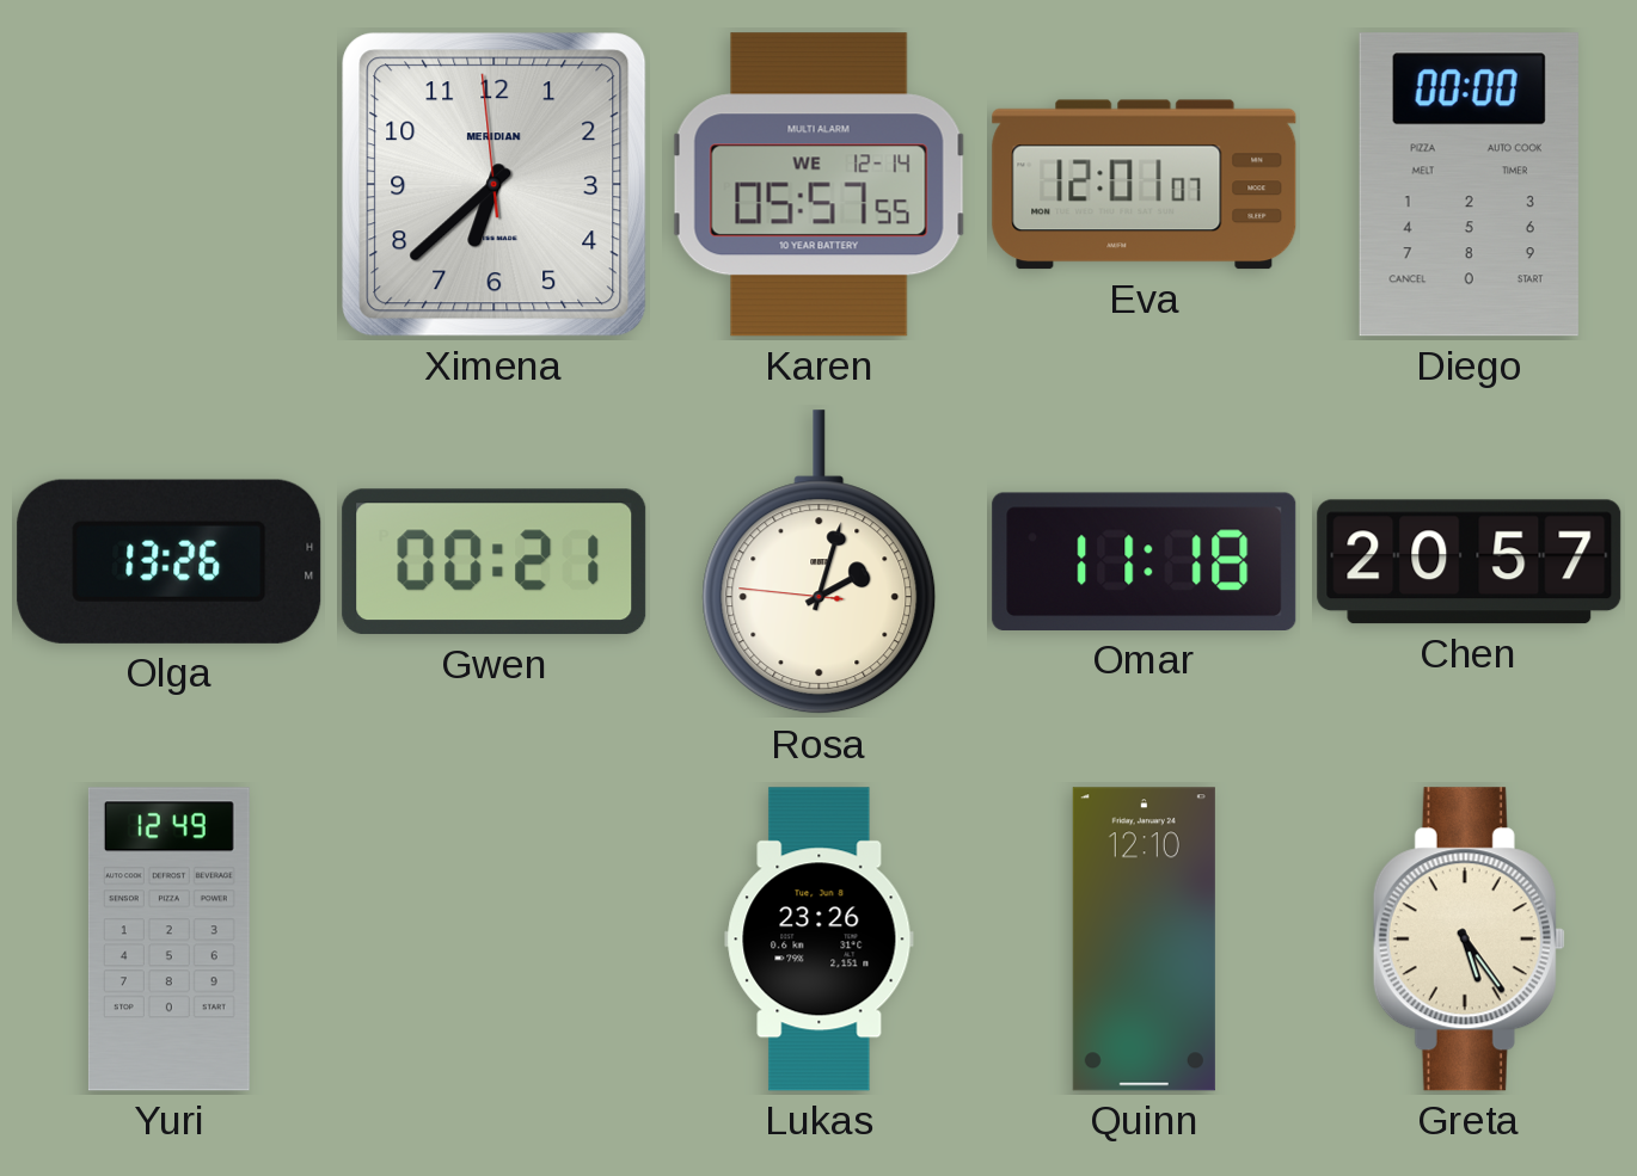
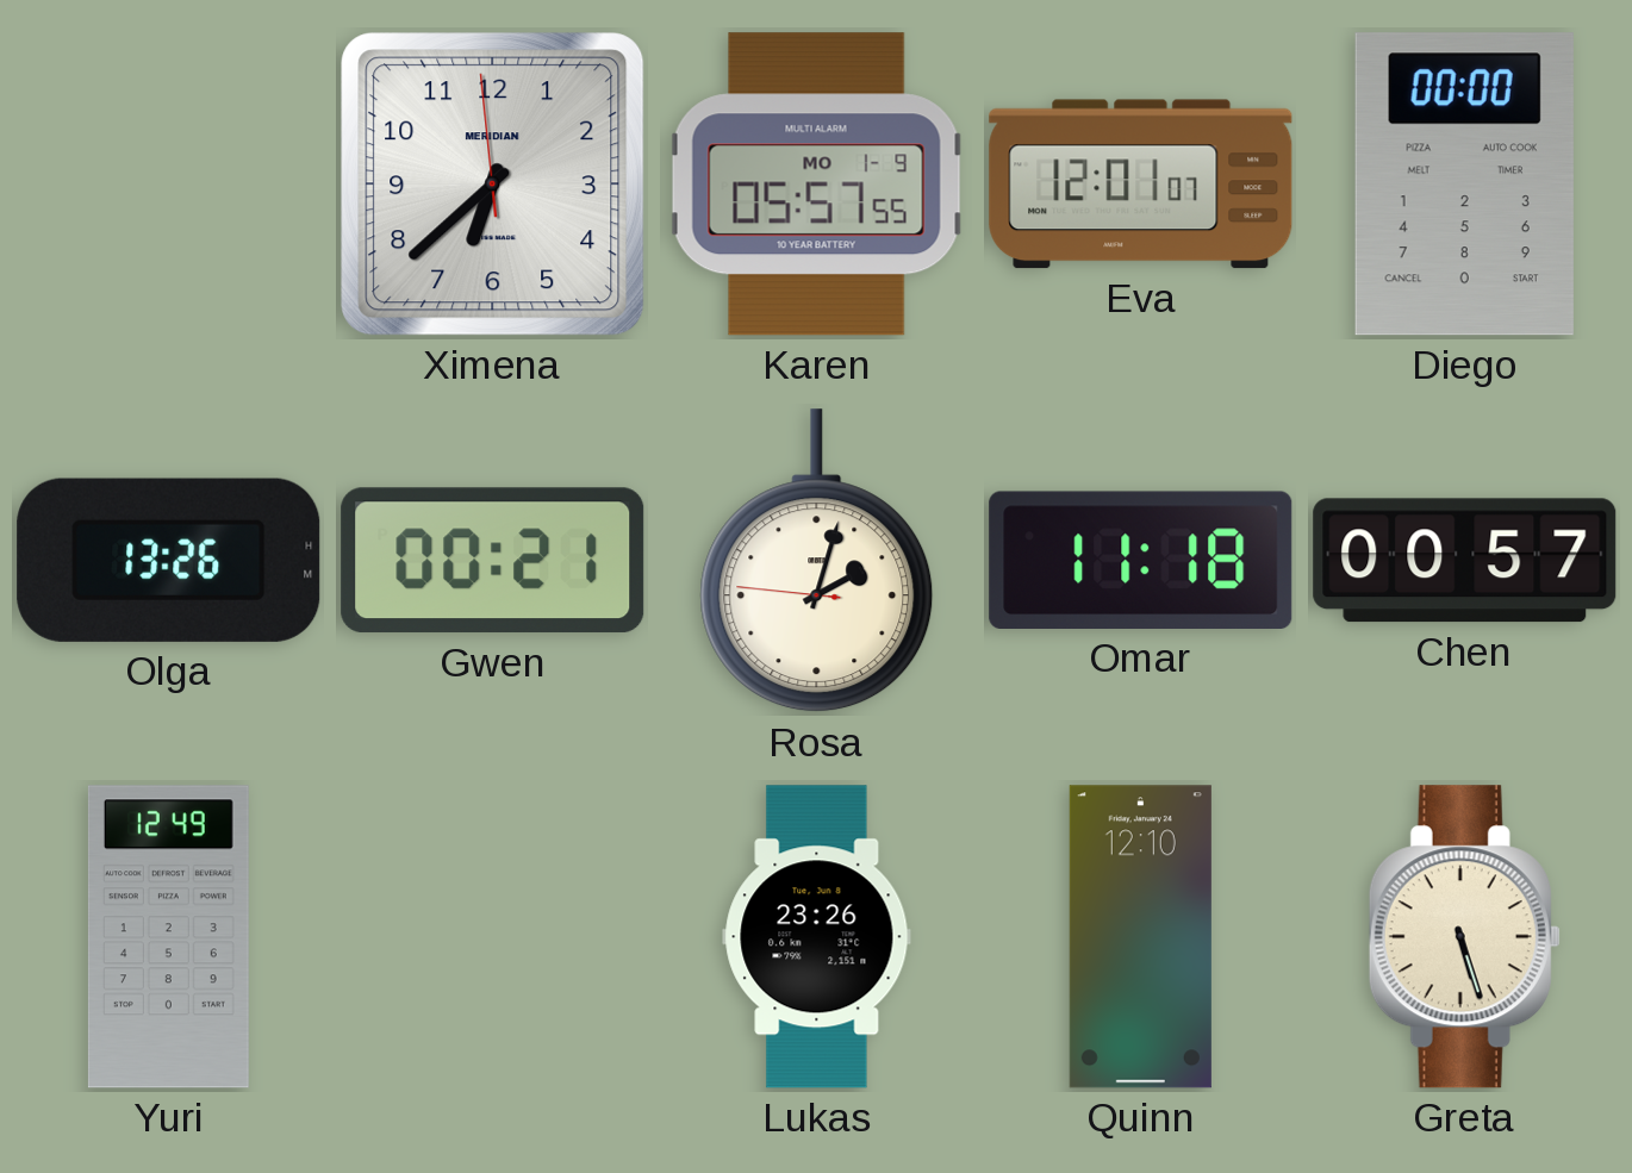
Karen date: WE 12-14 -> MO 1-9
Chen: 20:57 -> 00:57
Greta: 5:24 -> 5:27
